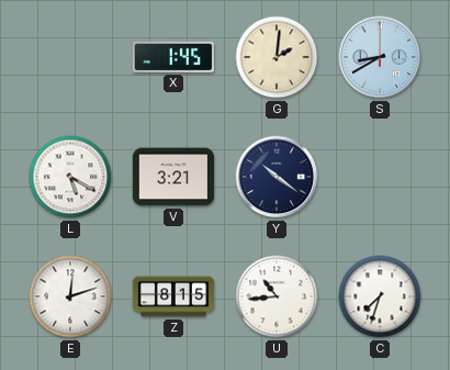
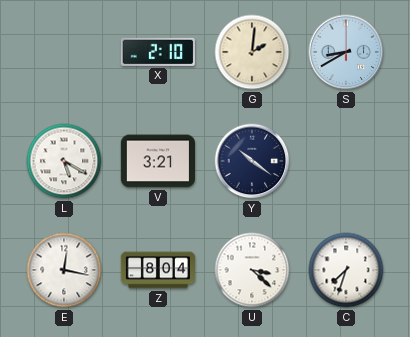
X: 1:45 -> 2:10
E: 12:12 -> 12:17
Z: 8:15 -> 8:04
U: 10:44 -> 3:22
